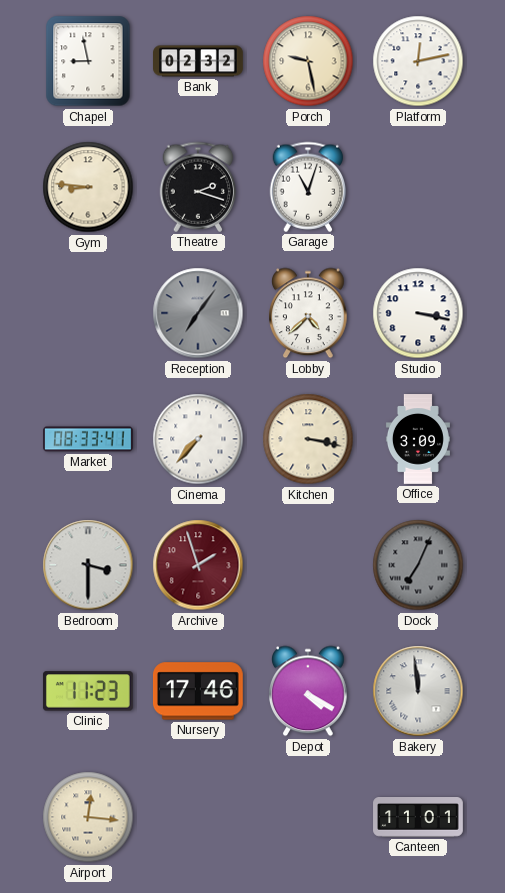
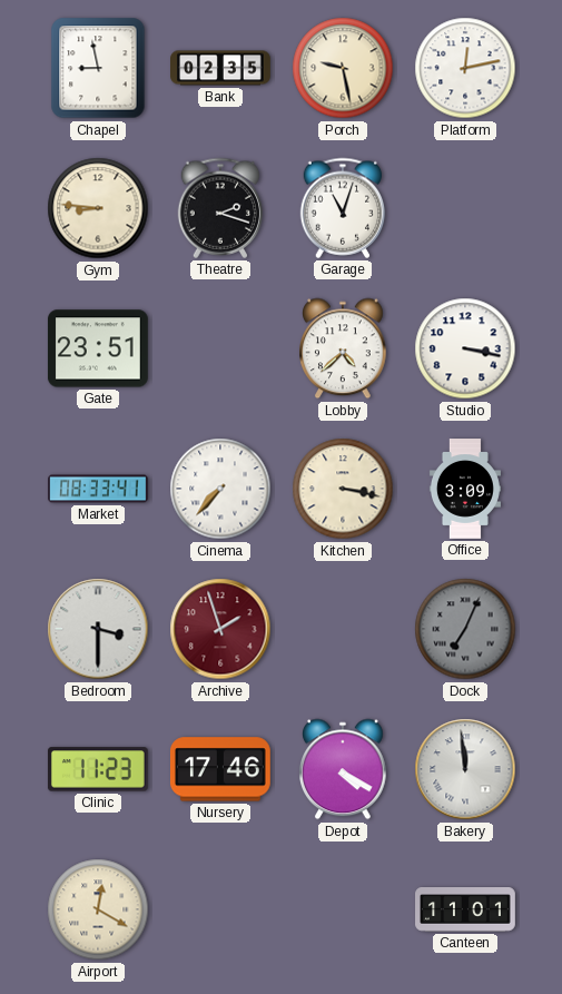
Bank: 02:32 -> 02:35
Gate: none -> 23:51
Reception: 7:06 -> none
Airport: 12:16 -> 12:20
